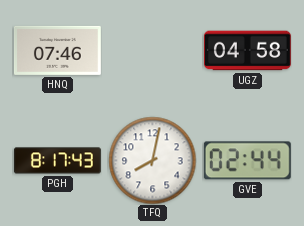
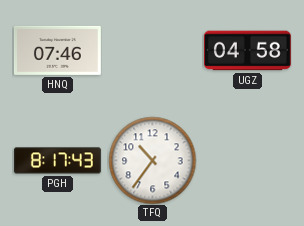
TFQ: 8:02 -> 10:36
GVE: 02:44 -> none
